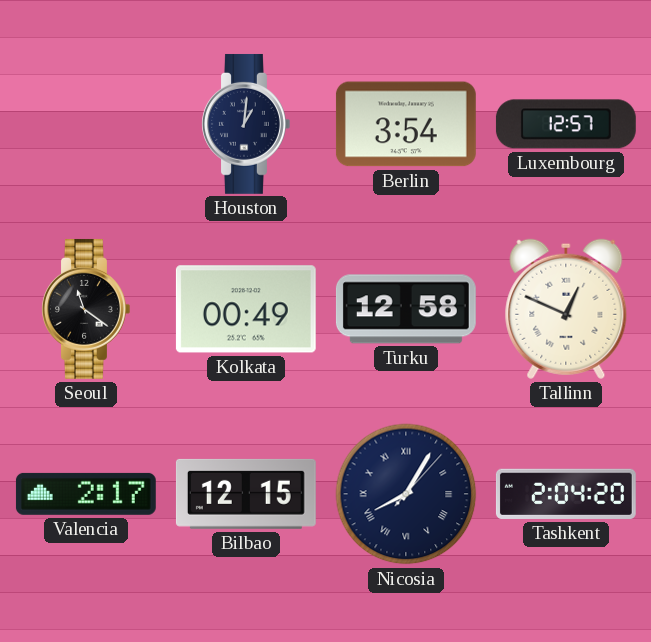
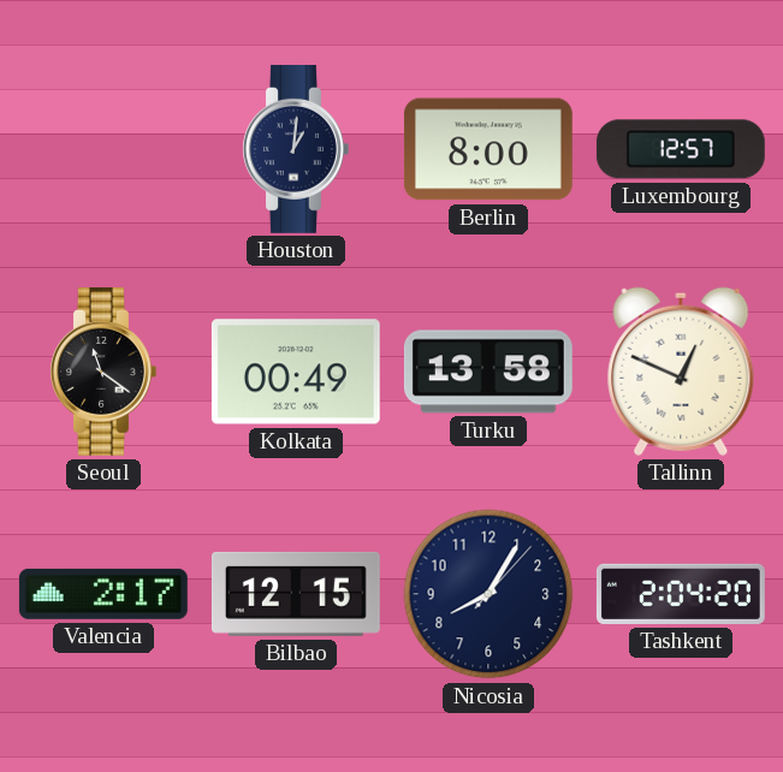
Berlin: 3:54 -> 8:00
Turku: 12:58 -> 13:58
Nicosia numerals: Roman -> Arabic
